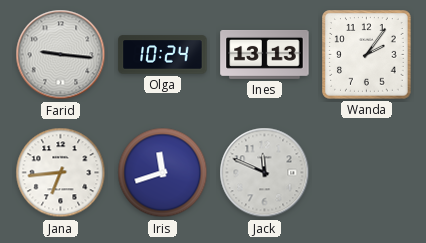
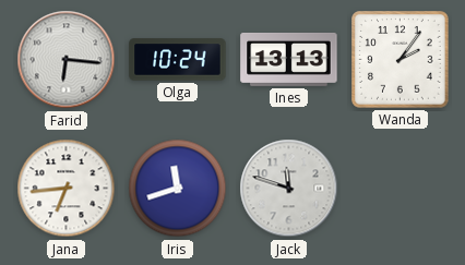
Farid: 9:16 -> 6:16
Jack: 11:49 -> 11:48
